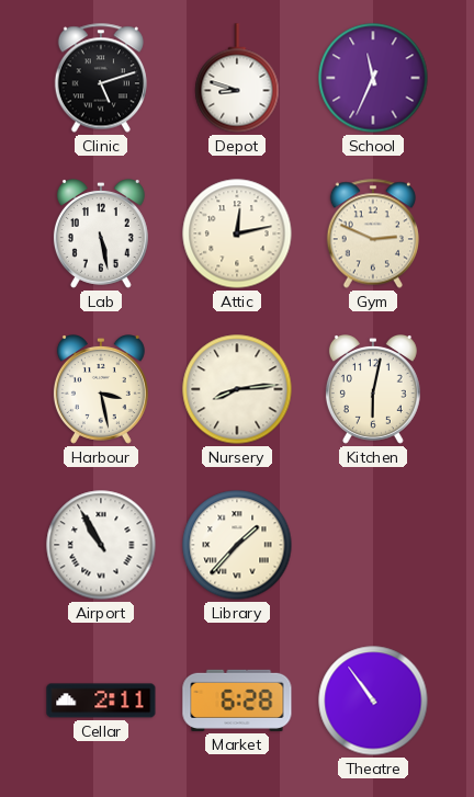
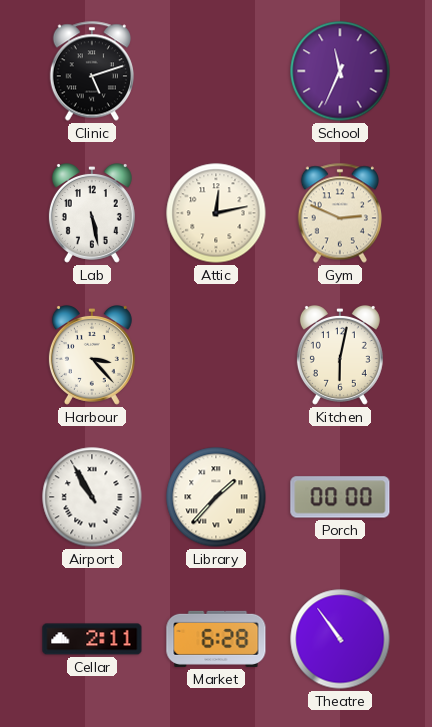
Depot: 8:48 -> none
Harbour: 3:28 -> 3:23
Nursery: 8:14 -> none
Porch: none -> 00:00
